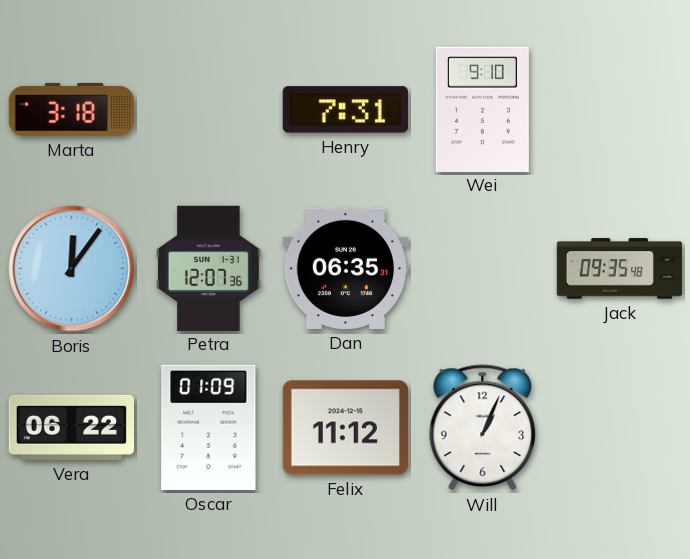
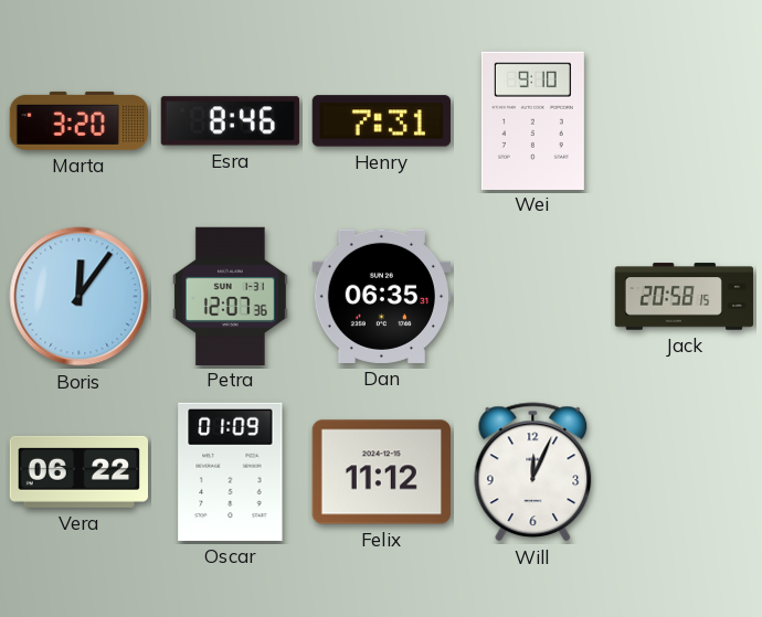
Marta: 3:18 -> 3:20
Esra: none -> 8:46
Jack: 09:35 -> 20:58
Will: 1:04 -> 12:04
